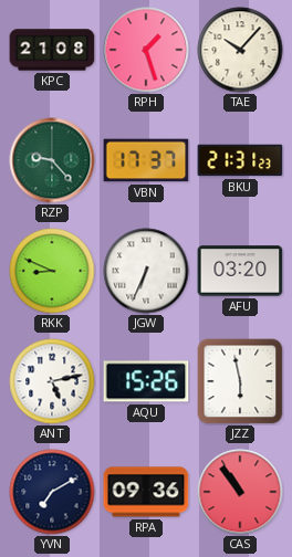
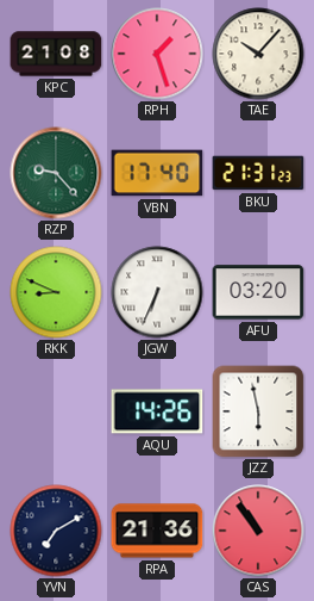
VBN: 17:37 -> 17:40
ANT: 5:13 -> none
AQU: 15:26 -> 14:26
RPA: 09:36 -> 21:36
